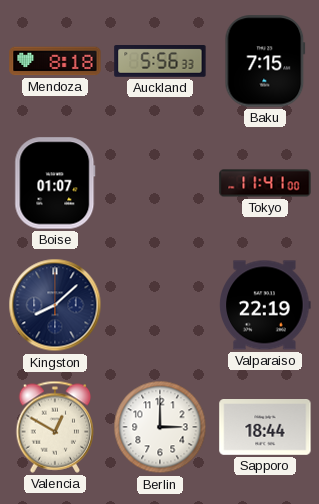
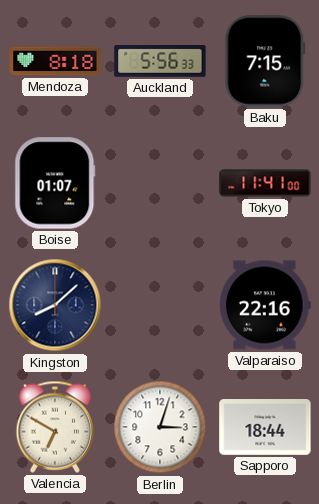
Valparaiso: 22:19 -> 22:16
Valencia: 12:50 -> 6:50
Berlin: 3:00 -> 3:03
